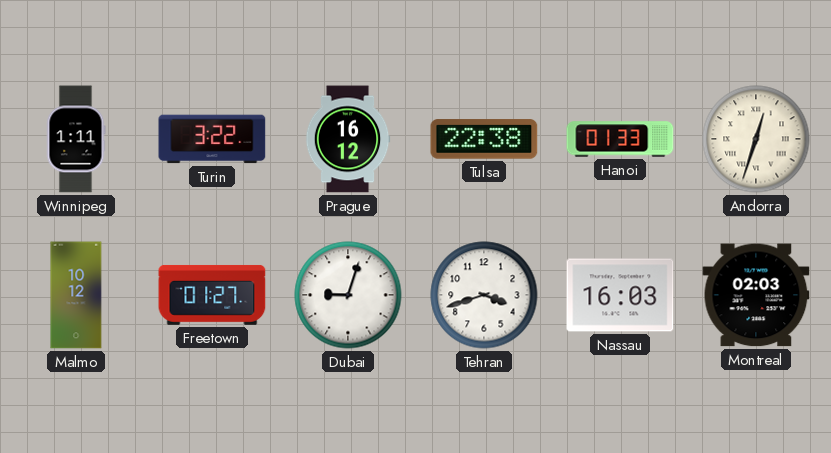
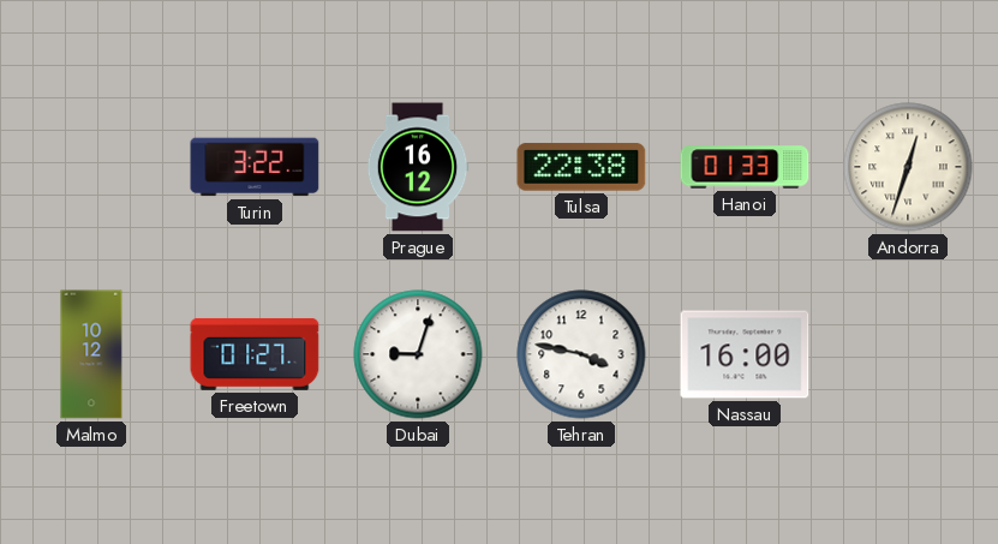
Winnipeg: 1:11 -> none
Tehran: 3:42 -> 3:47
Nassau: 16:03 -> 16:00
Montreal: 02:03 -> none
